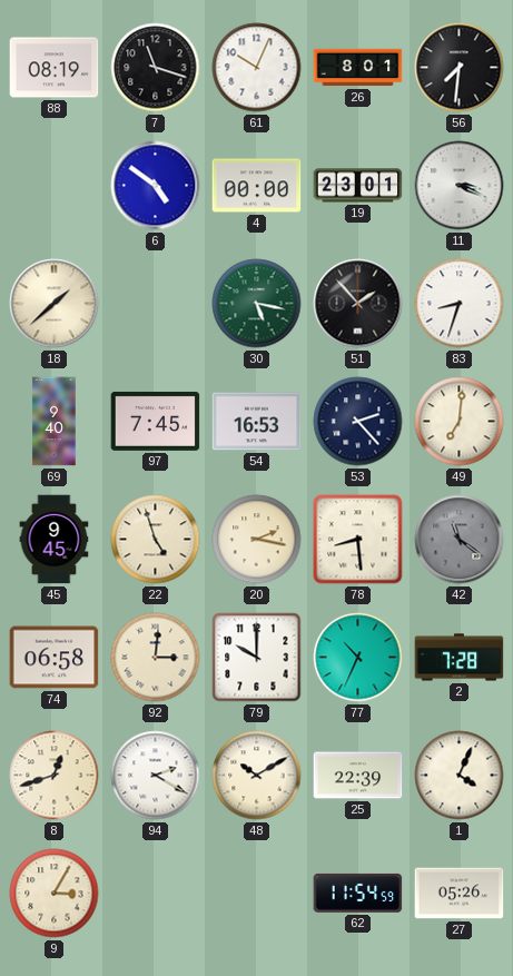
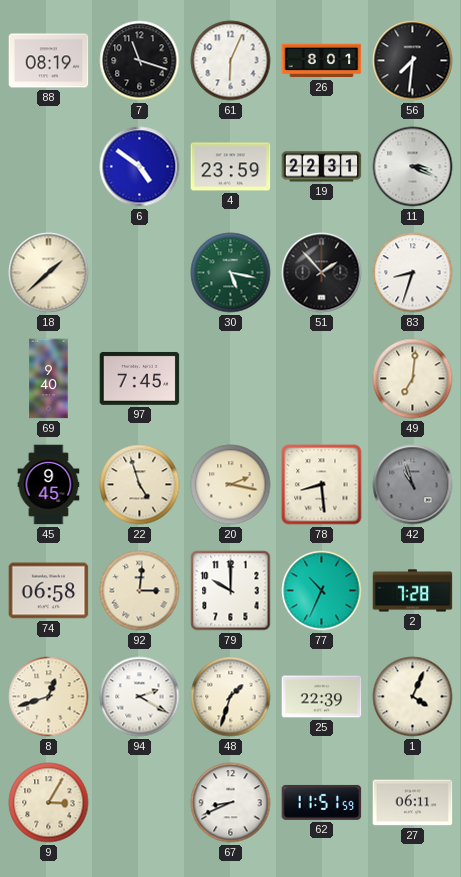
61: 10:04 -> 6:04
4: 00:00 -> 23:59
19: 23:01 -> 22:31
54: 16:53 -> none
53: 2:23 -> none
42: 11:21 -> 10:57
48: 10:10 -> 1:33
67: none -> 8:41
62: 11:54 -> 11:51
27: 05:26 -> 06:11
